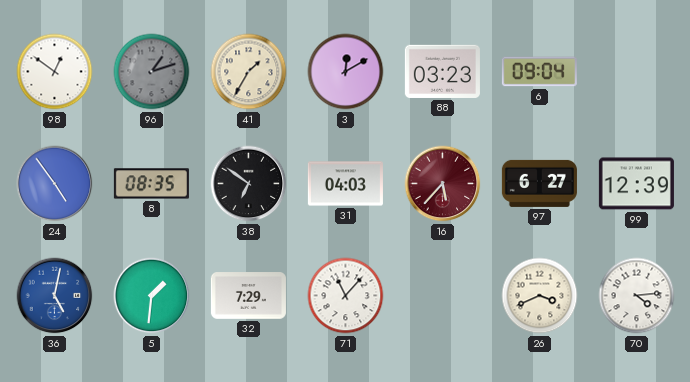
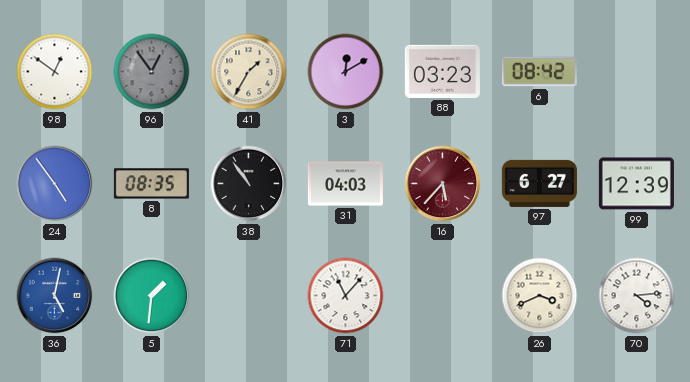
96: 1:12 -> 12:54
6: 09:04 -> 08:42
38: 6:51 -> 10:54
32: 7:29 -> none
